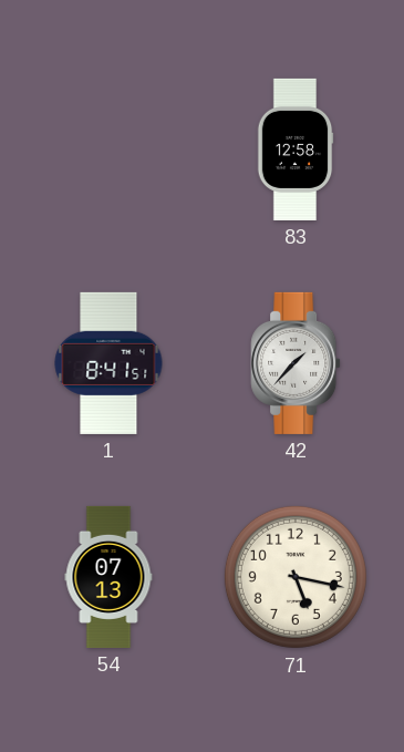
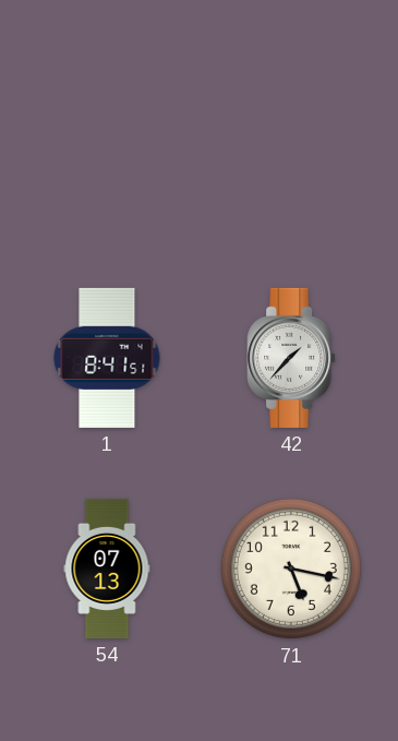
83: 12:58 -> none
